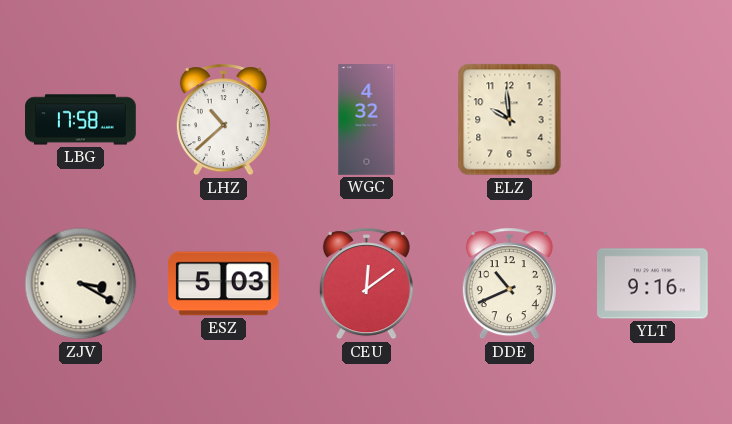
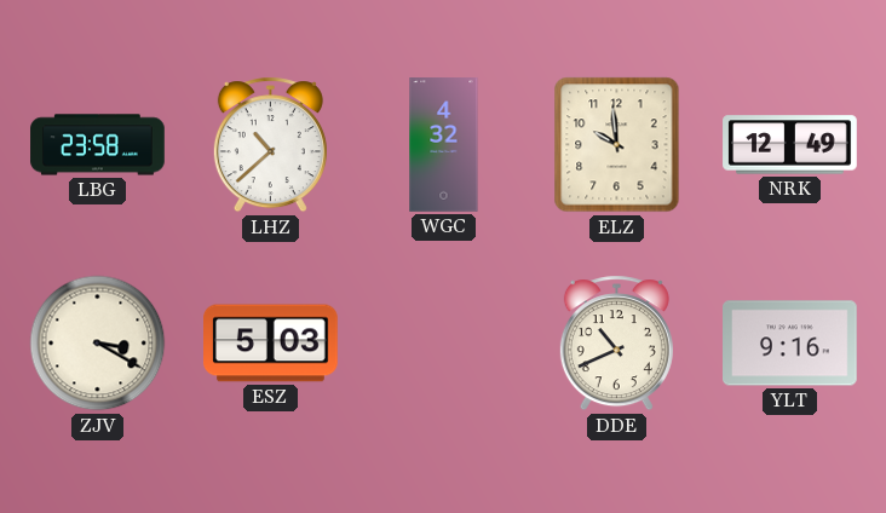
LBG: 17:58 -> 23:58
NRK: none -> 12:49
CEU: 12:09 -> none
